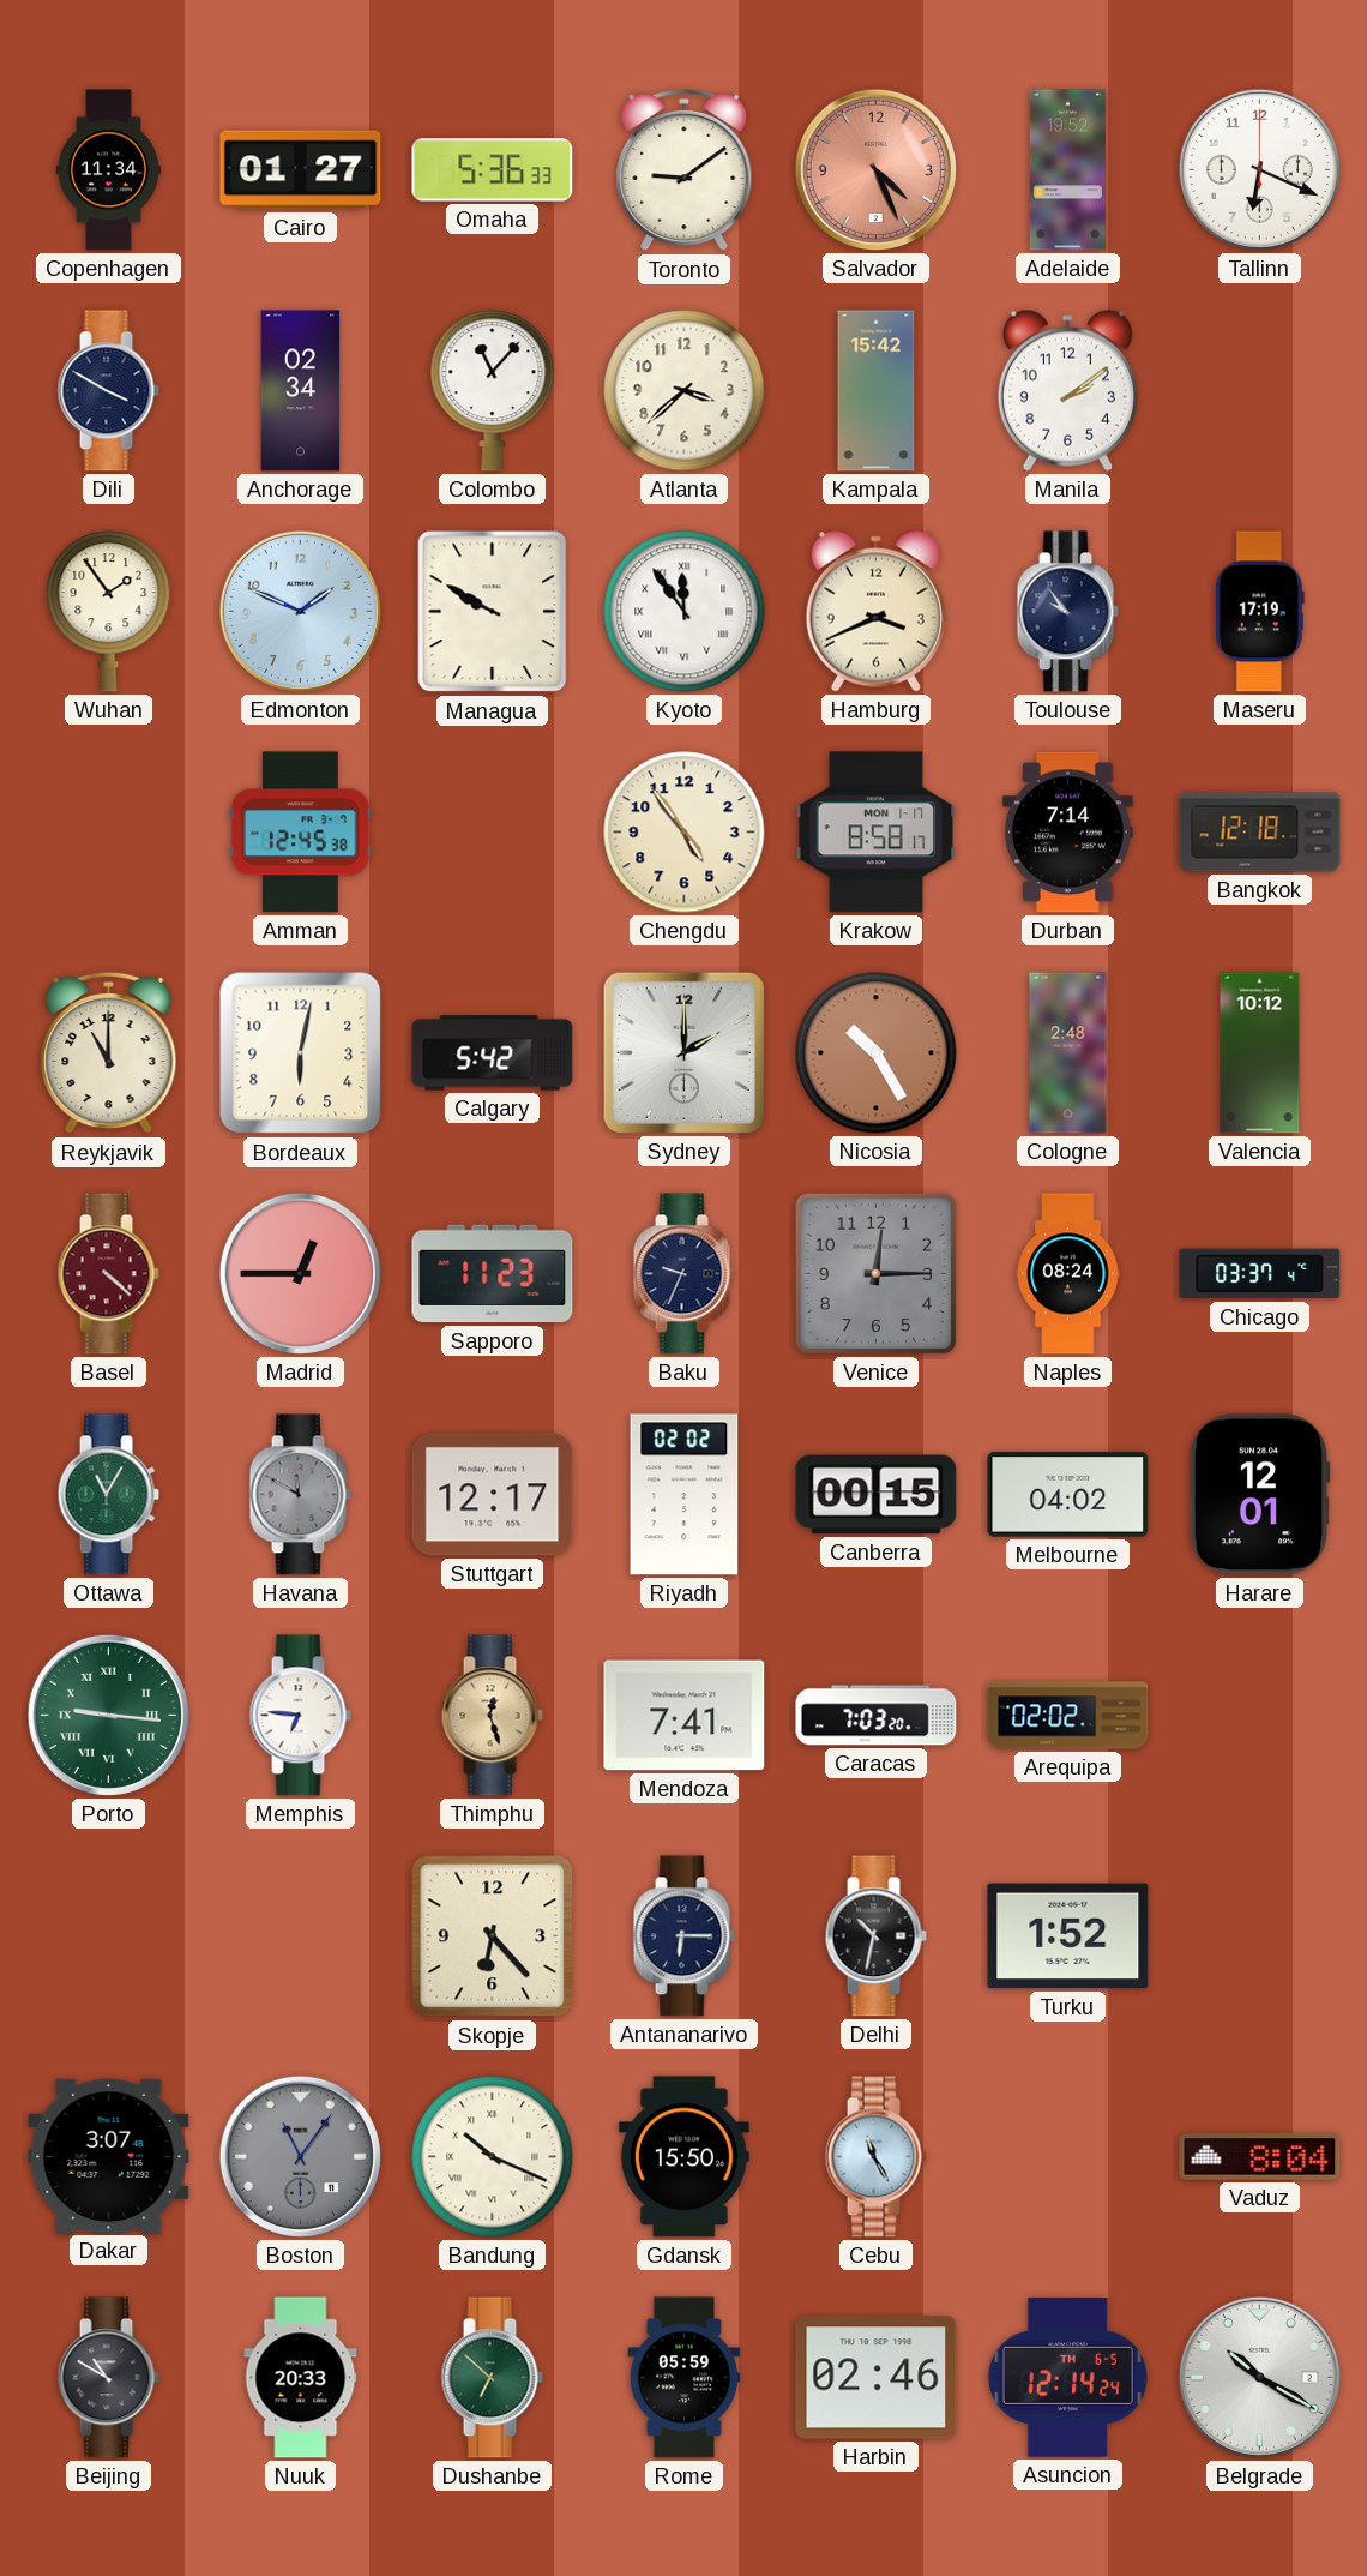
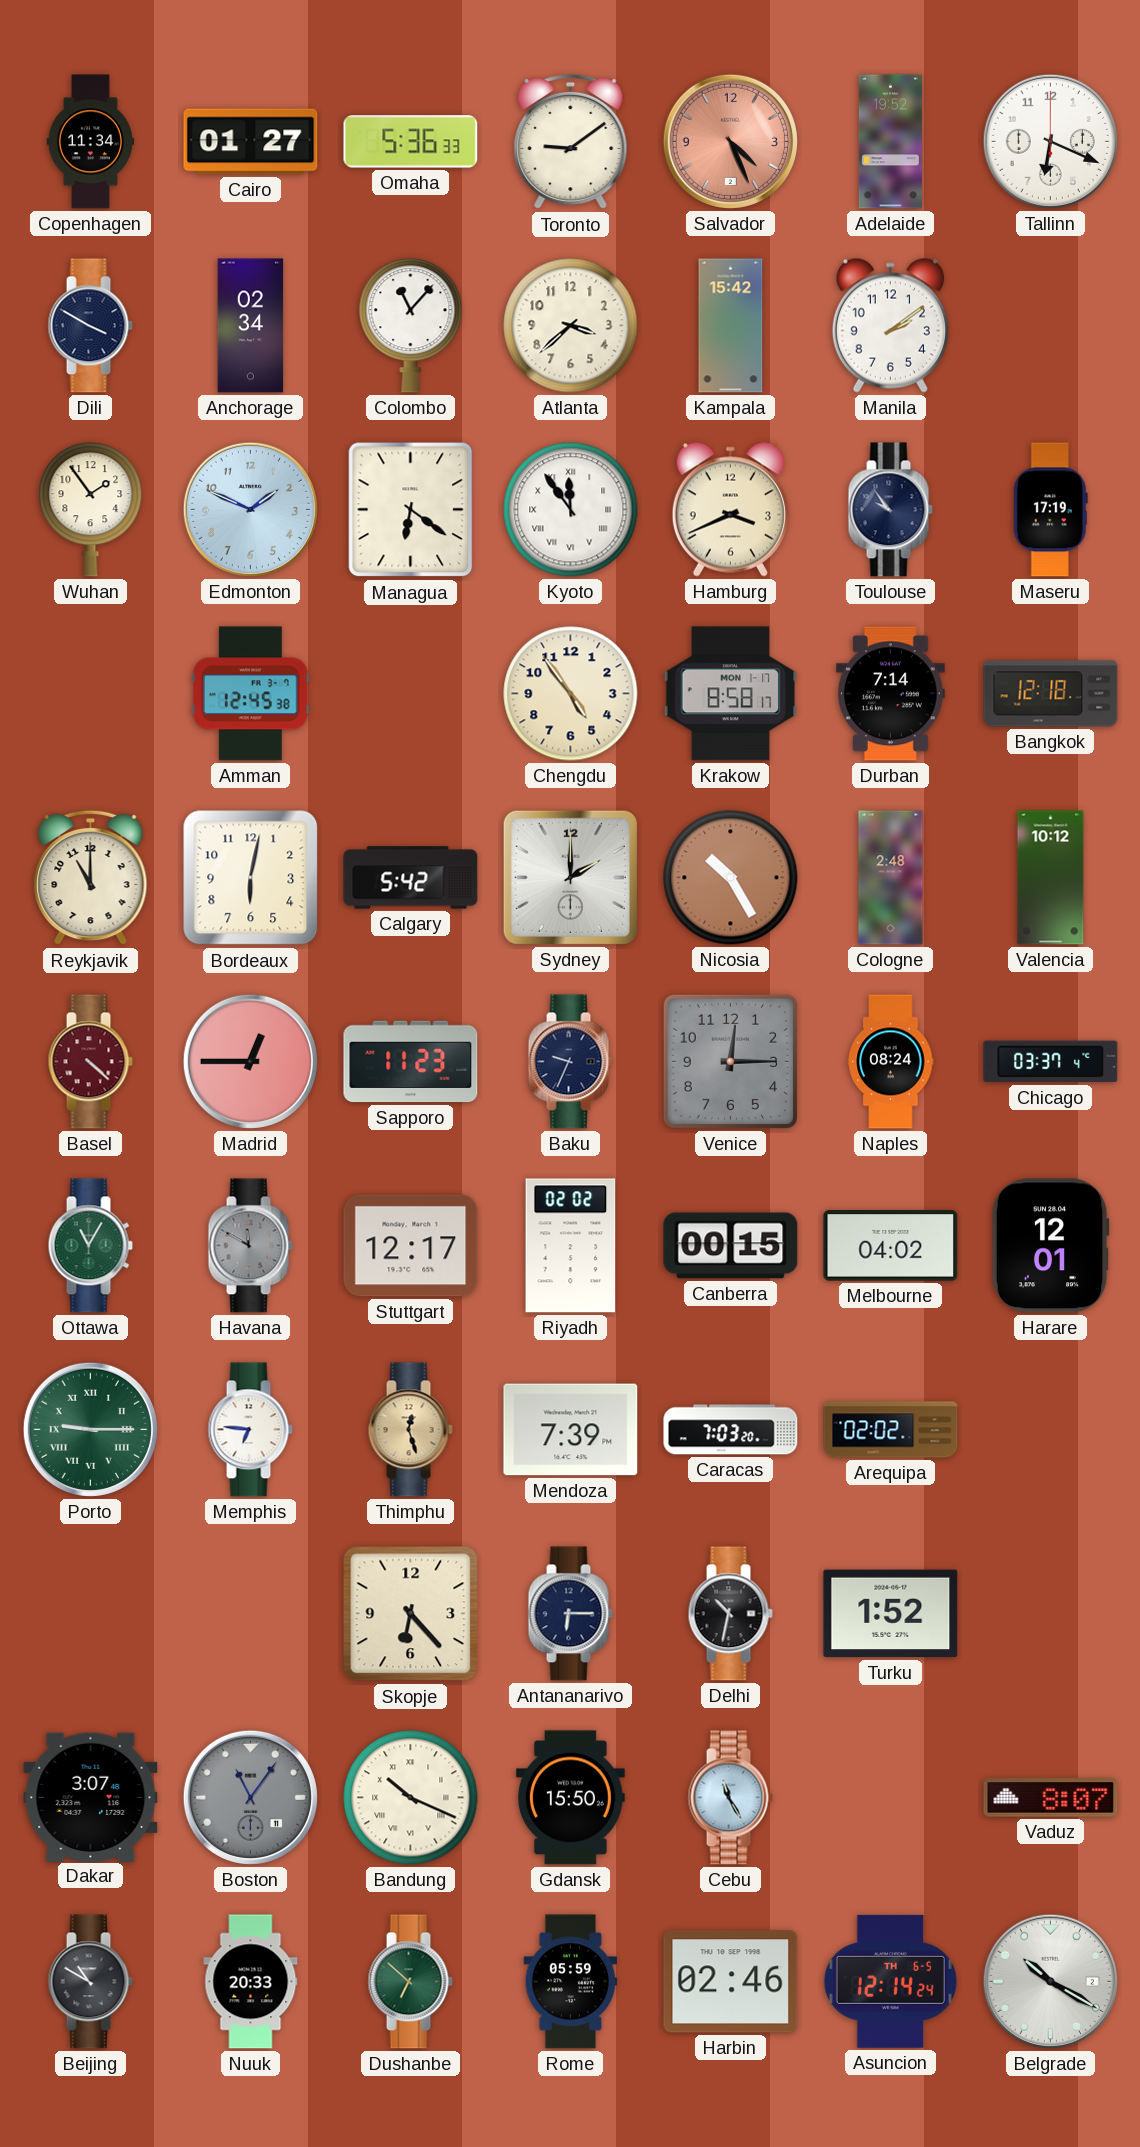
Managua: 9:50 -> 6:21
Porto: 9:16 -> 9:15
Mendoza: 7:41 -> 7:39
Vaduz: 8:04 -> 8:07
